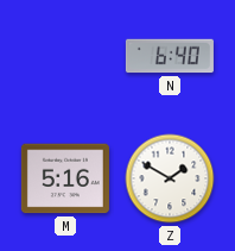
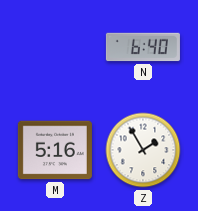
Z: 1:50 -> 1:55
